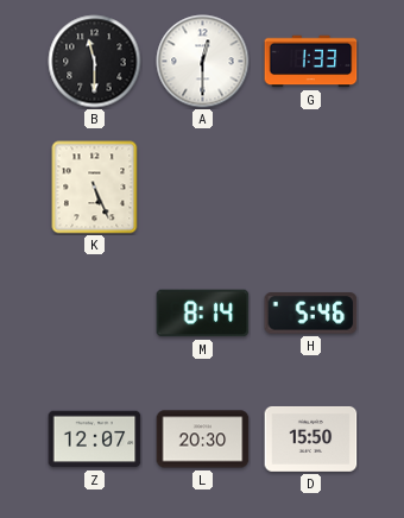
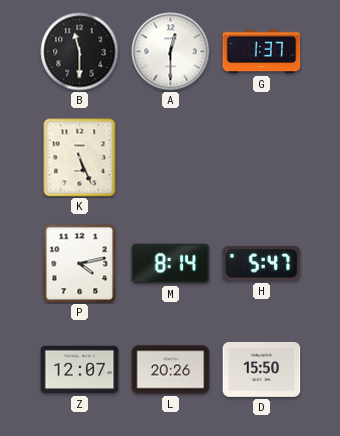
G: 1:33 -> 1:37
P: none -> 4:13
H: 5:46 -> 5:47
L: 20:30 -> 20:26
